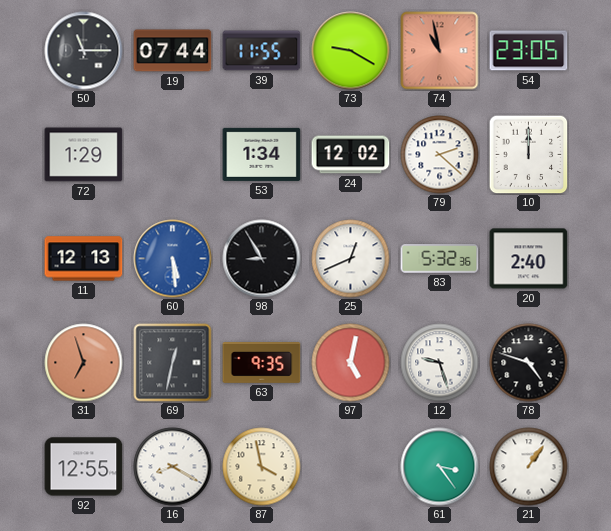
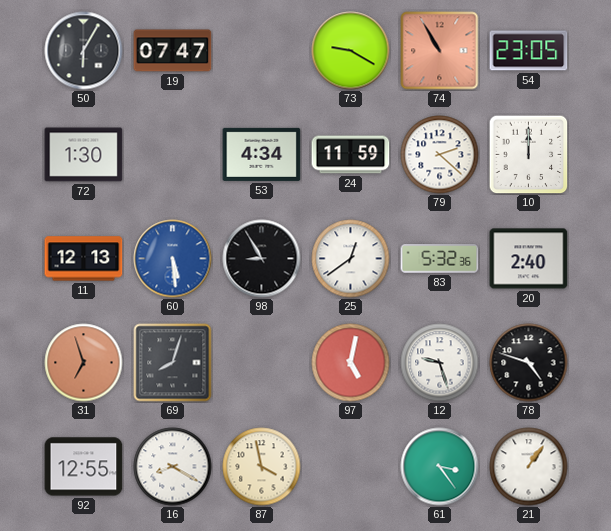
50: 11:15 -> 6:05
19: 07:44 -> 07:47
39: 11:55 -> none
74: 10:58 -> 10:55
72: 1:29 -> 1:30
53: 1:34 -> 4:34
24: 12:02 -> 11:59
25: 12:41 -> 12:39
69: 12:32 -> 8:03
63: 9:35 -> none
